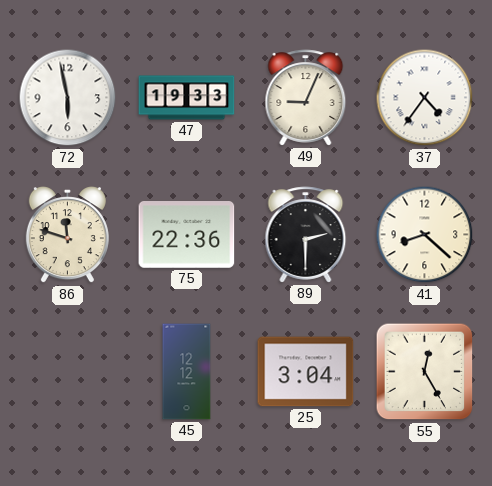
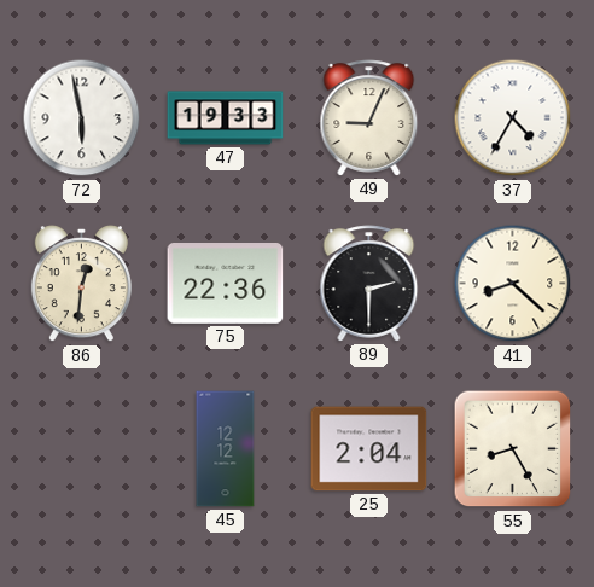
37: 4:36 -> 4:35
86: 11:48 -> 12:31
25: 3:04 -> 2:04
55: 12:25 -> 8:25
